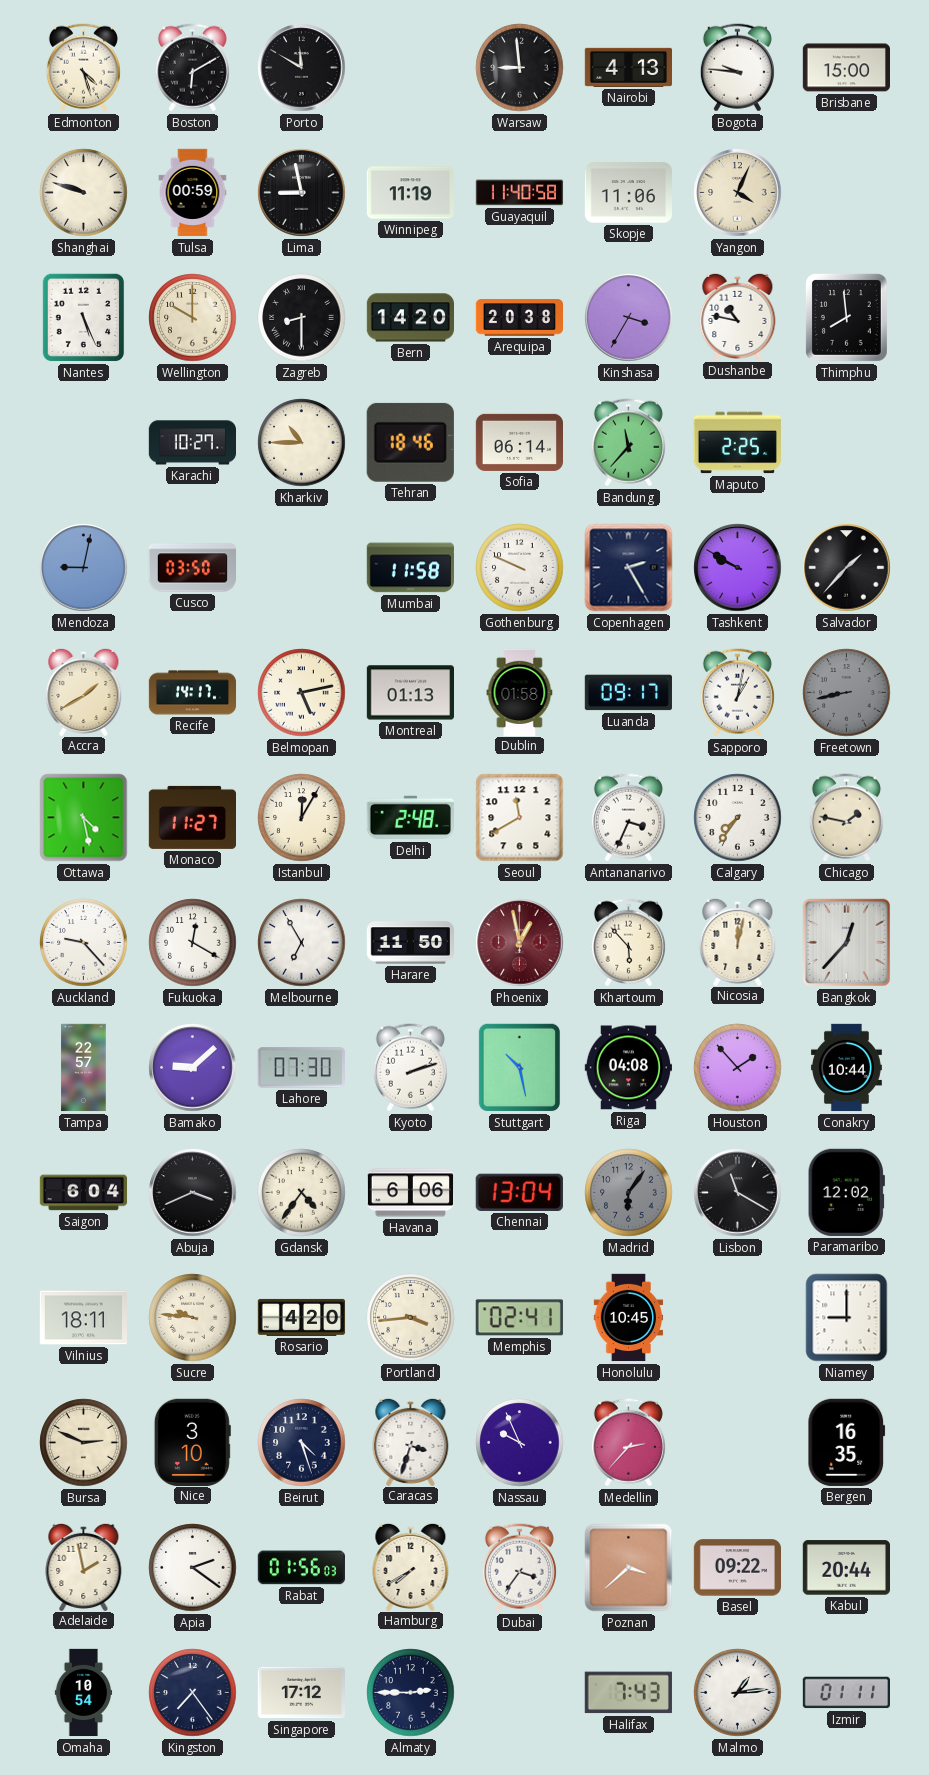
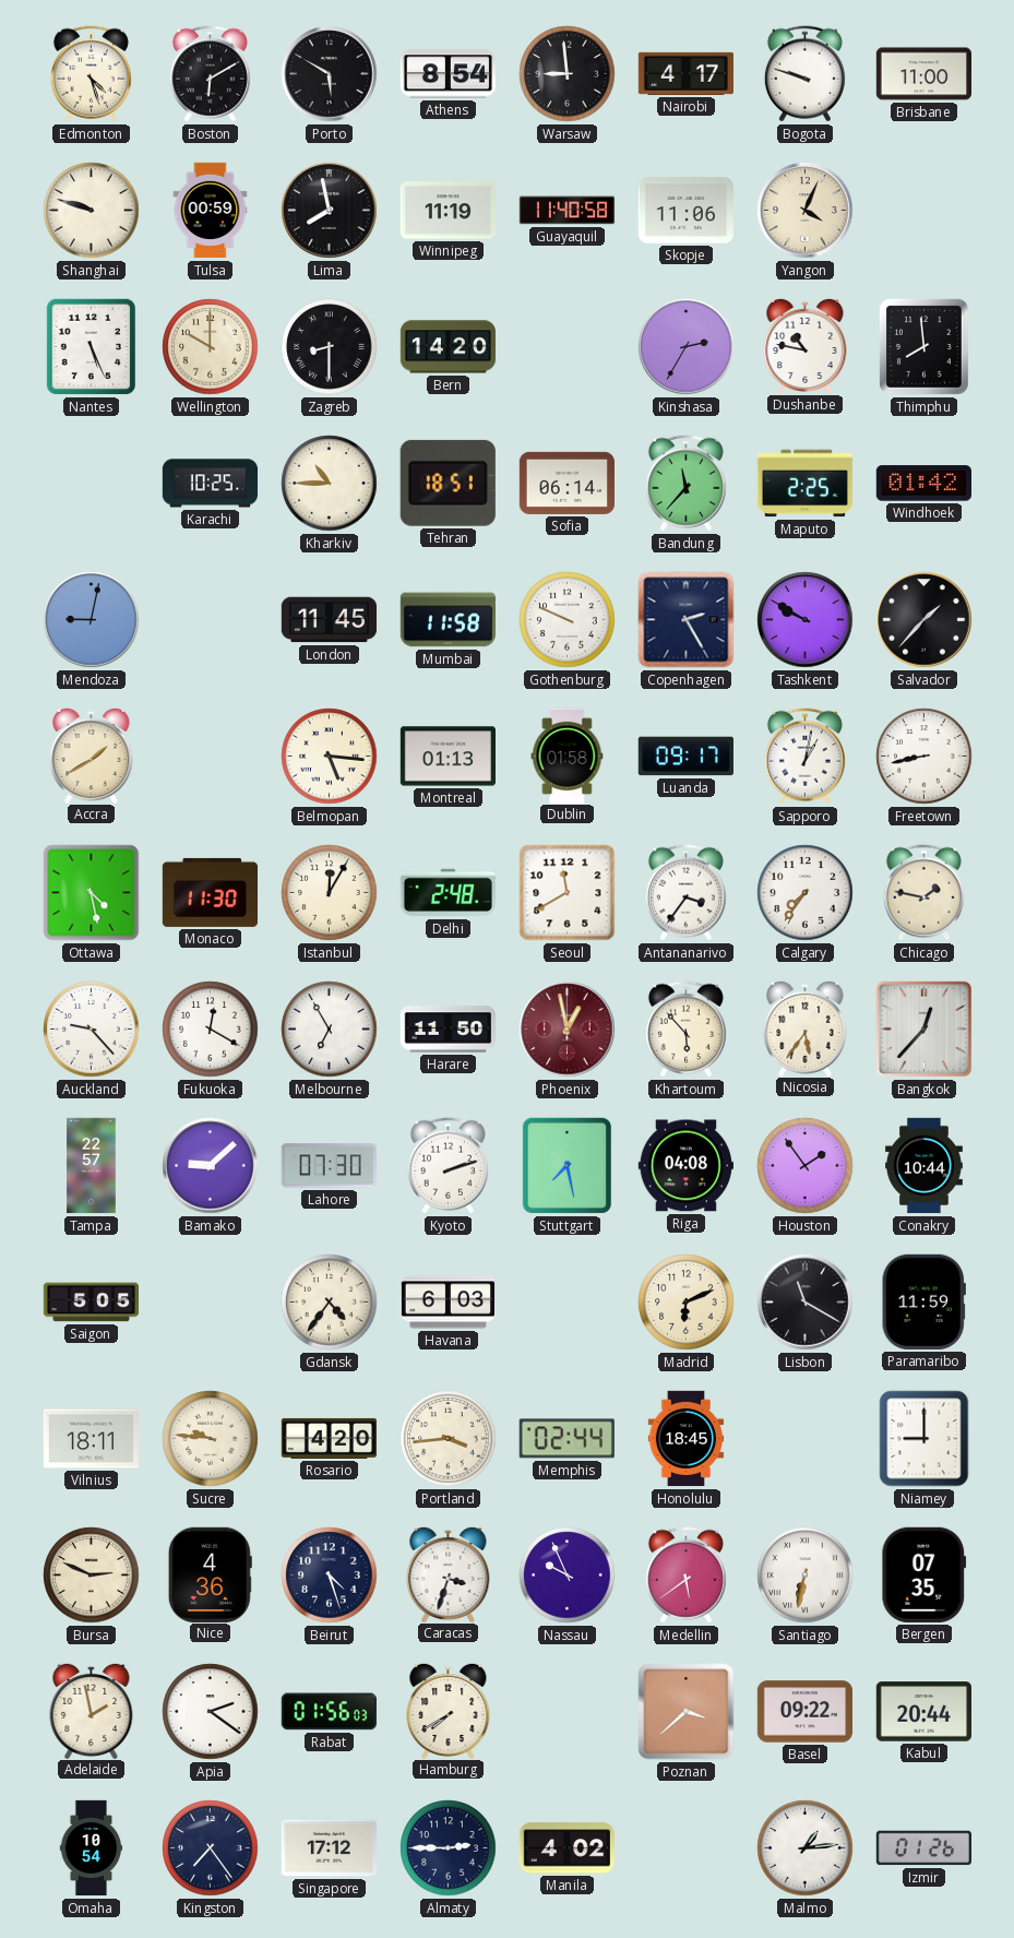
Porto: 11:50 -> 5:50
Athens: none -> 8:54
Nairobi: 4:13 -> 4:17
Bogota: 9:46 -> 9:48
Brisbane: 15:00 -> 11:00
Lima: 8:58 -> 7:58
Arequipa: 20:38 -> none
Kinshasa: 3:35 -> 2:35
Karachi: 10:27 -> 10:25
Tehran: 18:46 -> 18:51
Windhoek: none -> 01:42
Cusco: 03:50 -> none
London: none -> 11:45
Recife: 14:17 -> none
Belmopan: 5:13 -> 5:16
Freetown dial: grey -> white
Monaco: 11:27 -> 11:30
Antananarivo: 3:34 -> 3:36
Nicosia: 12:02 -> 5:36
Stuttgart: 10:28 -> 7:28
Houston: 1:53 -> 1:54
Saigon: 6:04 -> 5:05
Abuja: 3:41 -> none
Havana: 6:06 -> 6:03
Chennai: 13:04 -> none
Madrid: 6:06 -> 6:11
Madrid dial: grey -> cream
Paramaribo: 12:02 -> 11:59
Memphis: 02:41 -> 02:44
Honolulu: 10:45 -> 18:45
Nice: 3:10 -> 4:36
Medellin: 2:37 -> 5:39
Santiago: none -> 6:32
Bergen: 16:35 -> 07:35
Dubai: 3:36 -> none
Manila: none -> 4:02
Halifax: 7:43 -> none
Izmir: 01:11 -> 01:26
